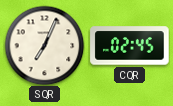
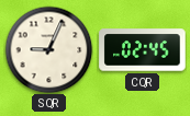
SQR: 7:04 -> 9:04
